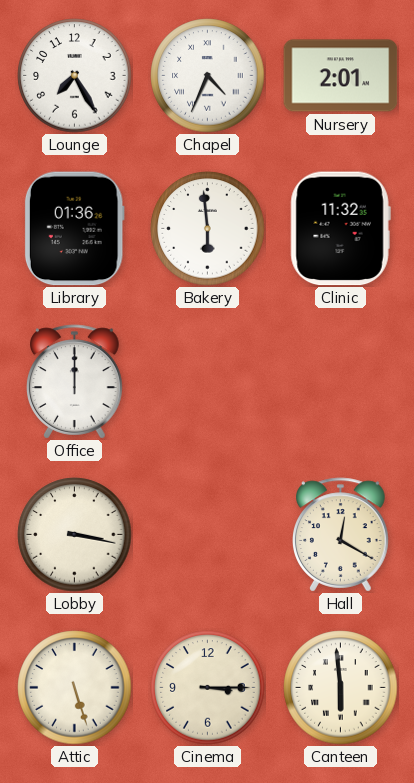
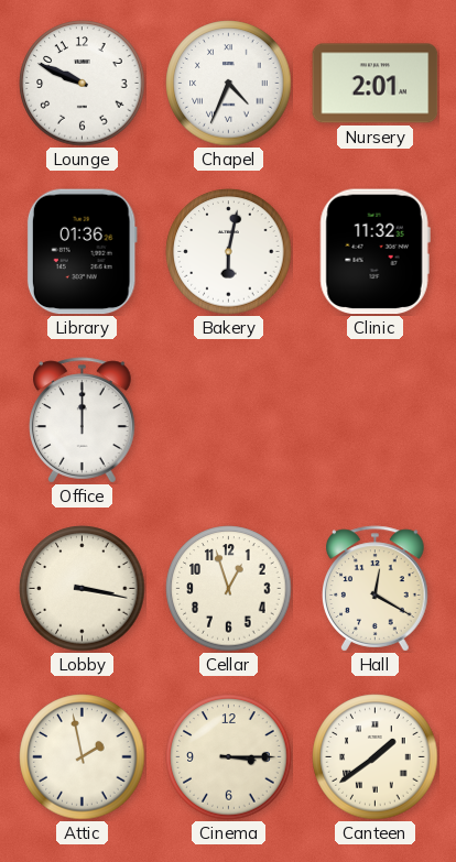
Lounge: 7:25 -> 9:49
Bakery: 5:59 -> 6:02
Cellar: none -> 12:57
Attic: 5:27 -> 1:58
Canteen: 5:59 -> 1:39
